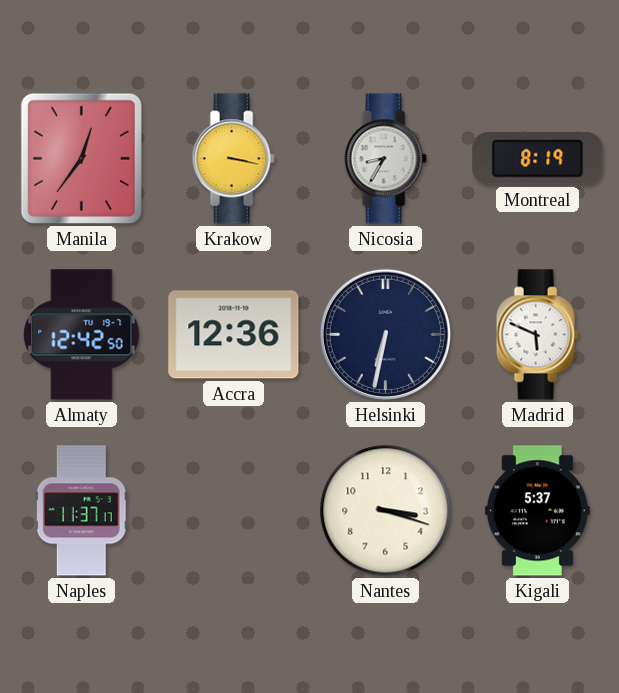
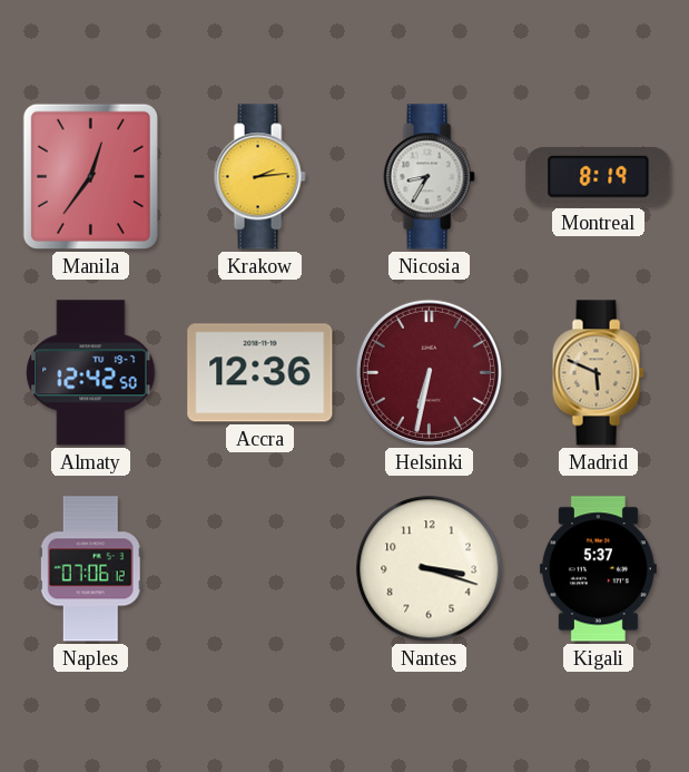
Krakow: 3:17 -> 2:14
Helsinki dial: navy -> burgundy
Madrid dial: white -> champagne
Naples: 11:37 -> 07:06
